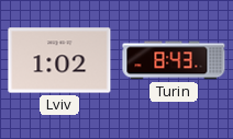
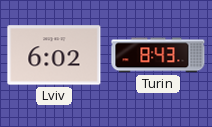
Lviv: 1:02 -> 6:02
